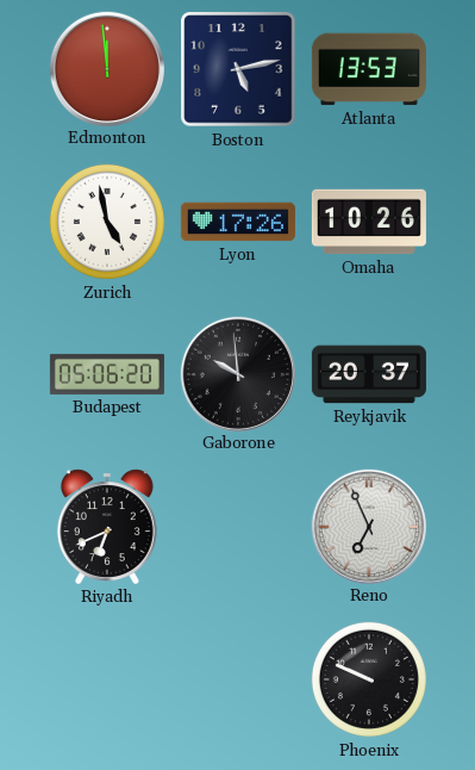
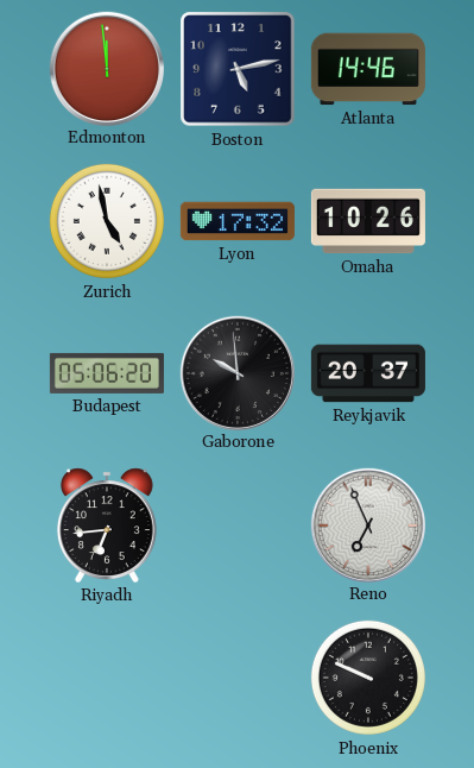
Atlanta: 13:53 -> 14:46
Lyon: 17:26 -> 17:32
Riyadh: 6:41 -> 6:44
